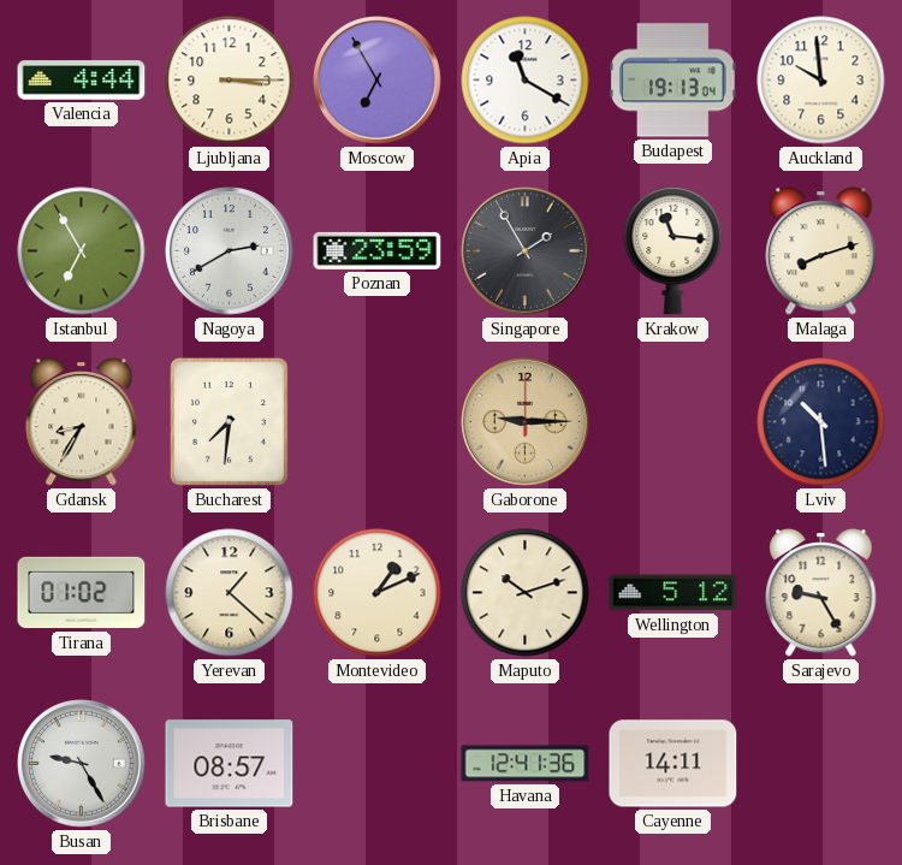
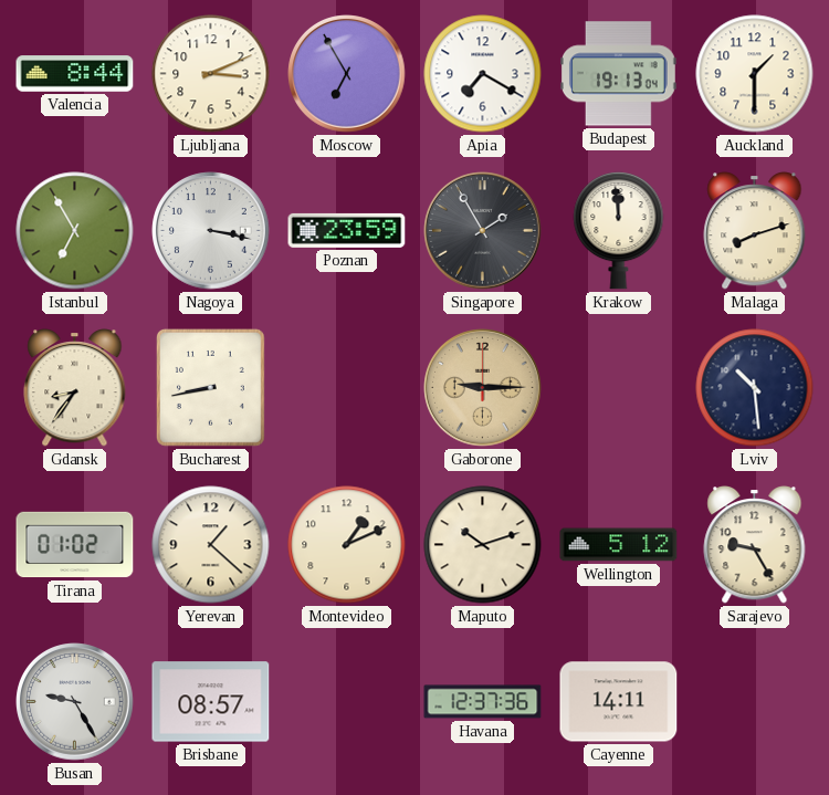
Valencia: 4:44 -> 8:44
Ljubljana: 3:15 -> 3:11
Apia: 11:20 -> 7:20
Auckland: 9:59 -> 1:30
Nagoya: 2:40 -> 3:17
Krakow: 11:16 -> 11:59
Gdansk: 8:35 -> 8:36
Bucharest: 7:31 -> 8:43
Havana: 12:41 -> 12:37
